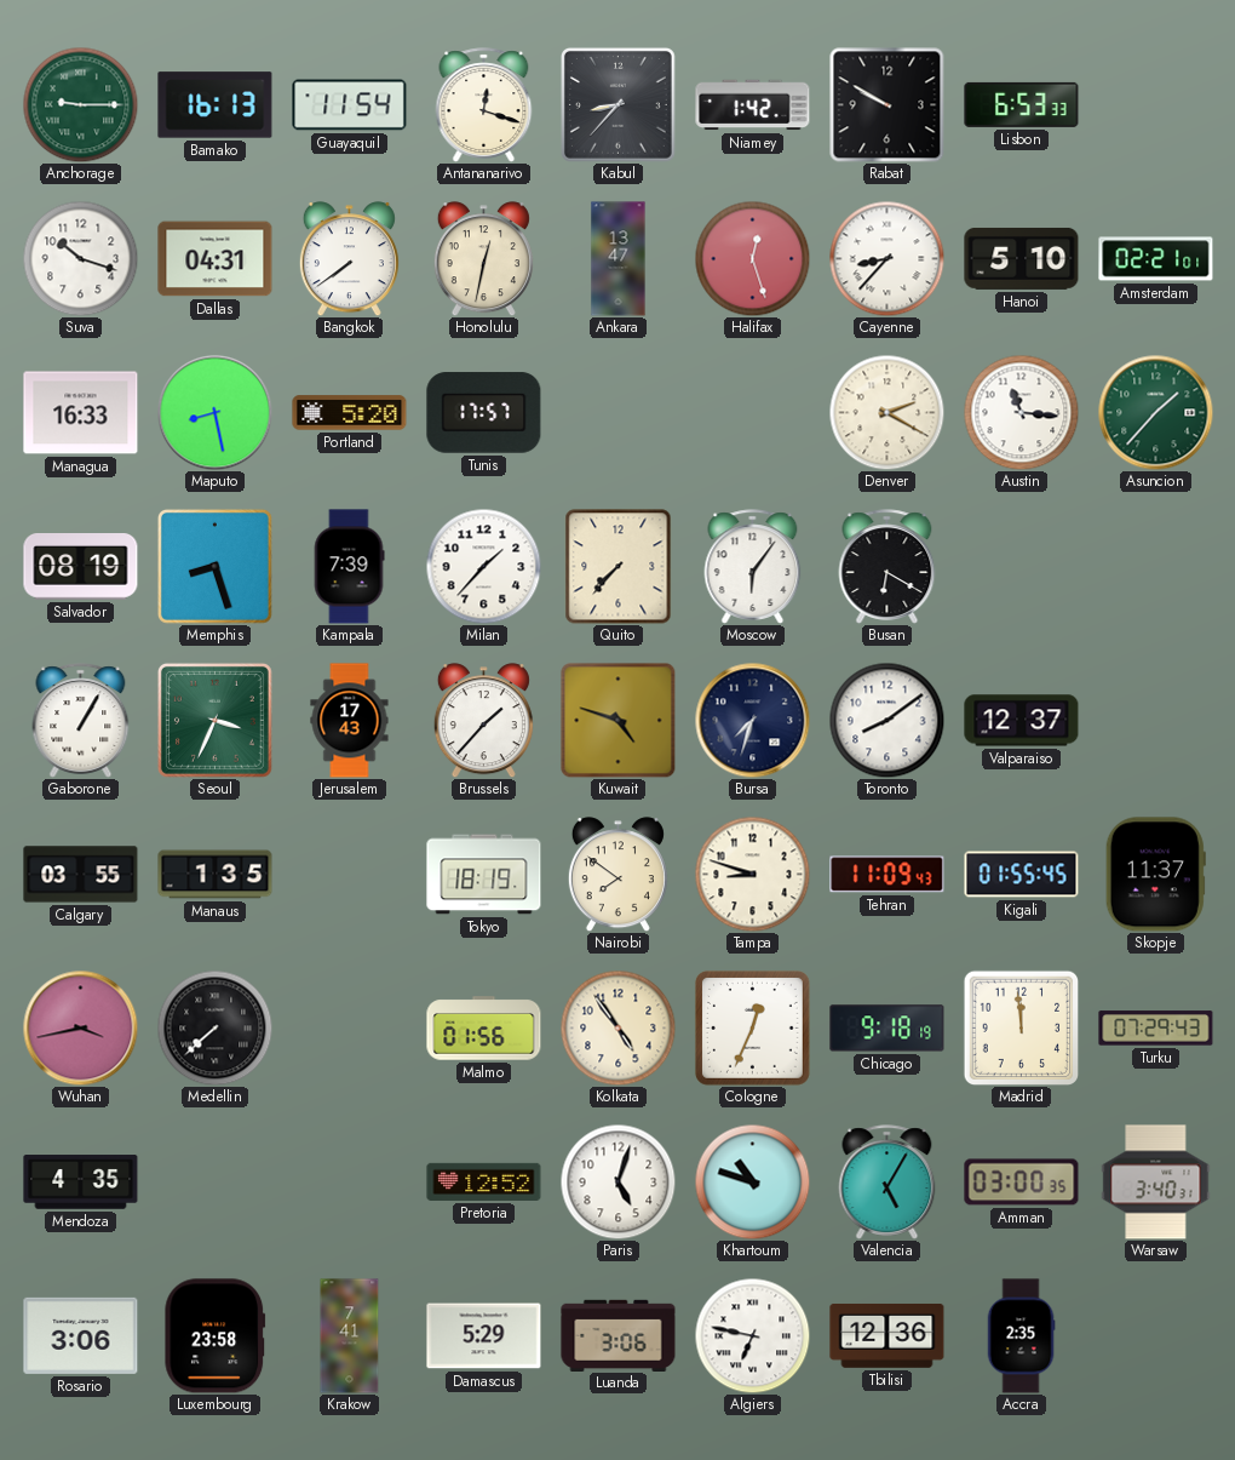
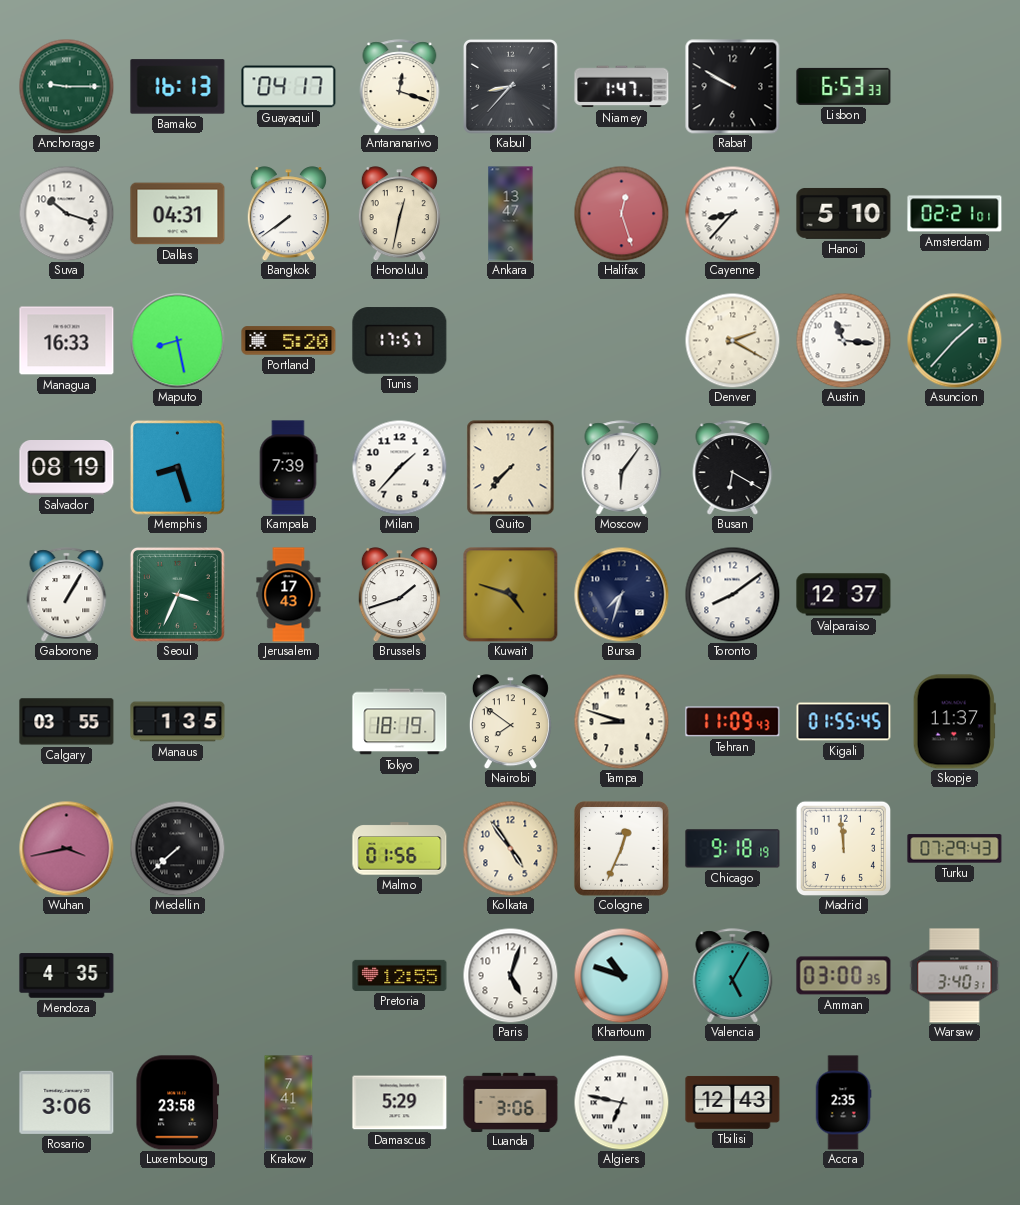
Guayaquil: 11:54 -> 04:17
Niamey: 1:42 -> 1:47
Brussels: 1:37 -> 1:42
Pretoria: 12:52 -> 12:55
Tbilisi: 12:36 -> 12:43
